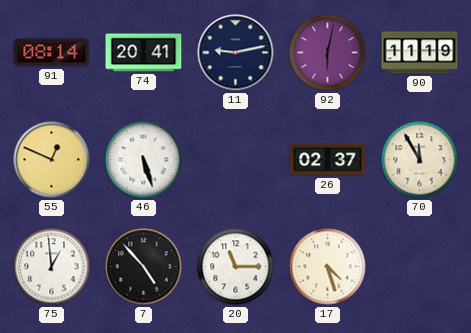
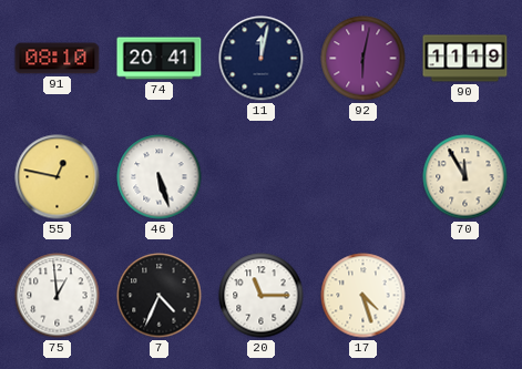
91: 08:14 -> 08:10
11: 9:13 -> 12:02
55: 12:49 -> 12:47
26: 02:37 -> none
7: 4:53 -> 4:34
